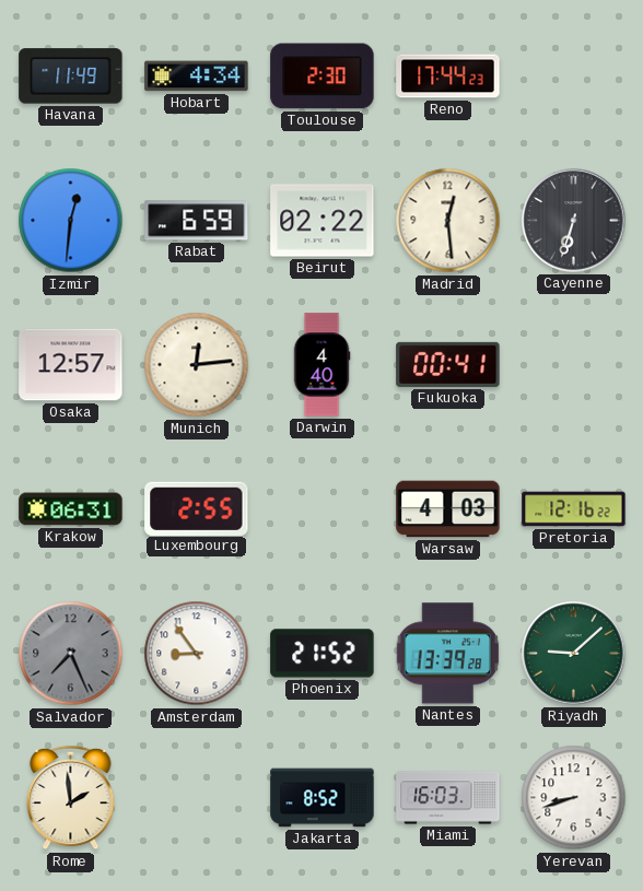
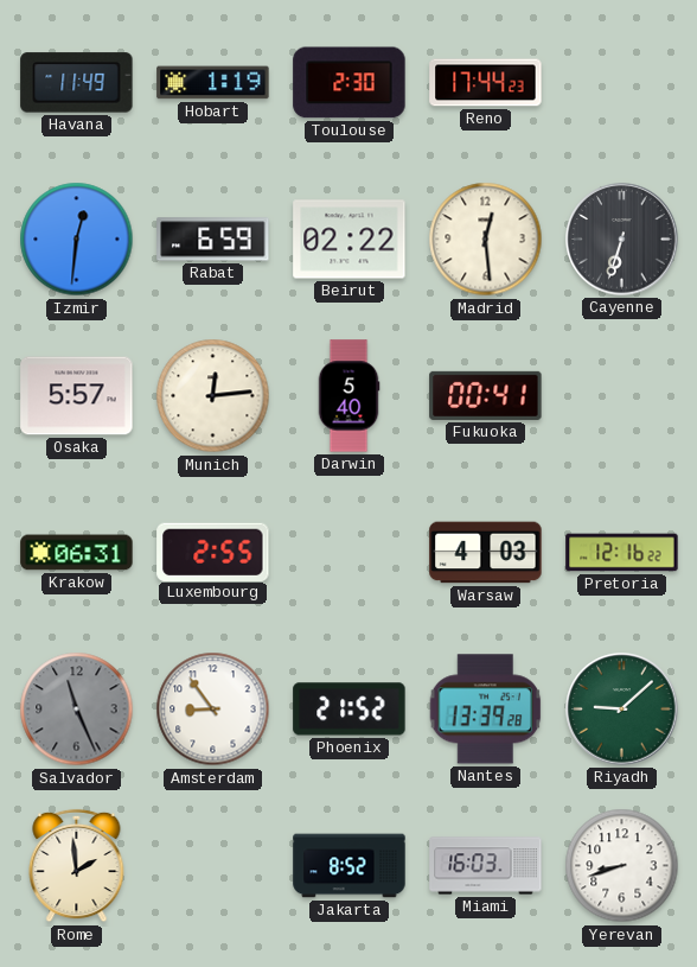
Hobart: 4:34 -> 1:19
Osaka: 12:57 -> 5:57
Darwin: 4:40 -> 5:40
Salvador: 7:26 -> 11:26
